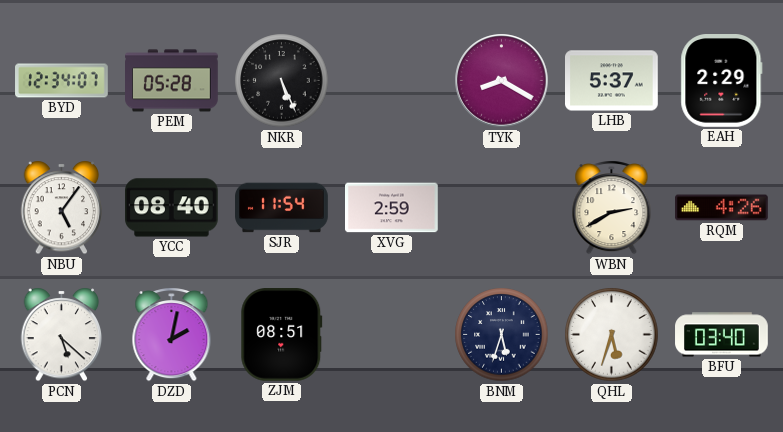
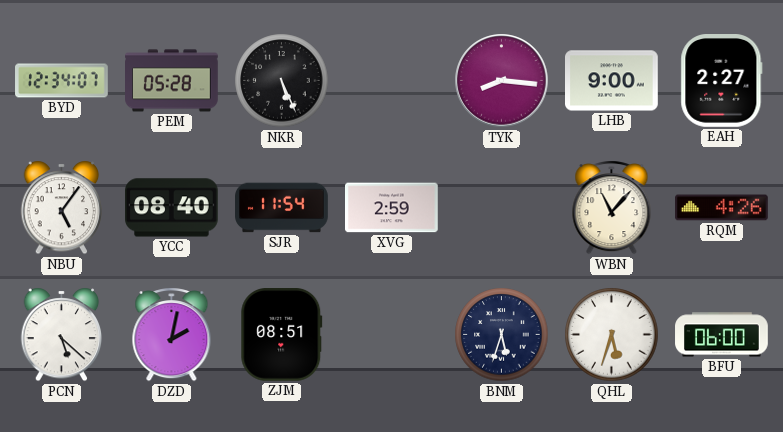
TYK: 8:20 -> 8:16
LHB: 5:37 -> 9:00
EAH: 2:29 -> 2:27
WBN: 2:40 -> 11:07
BFU: 03:40 -> 06:00
